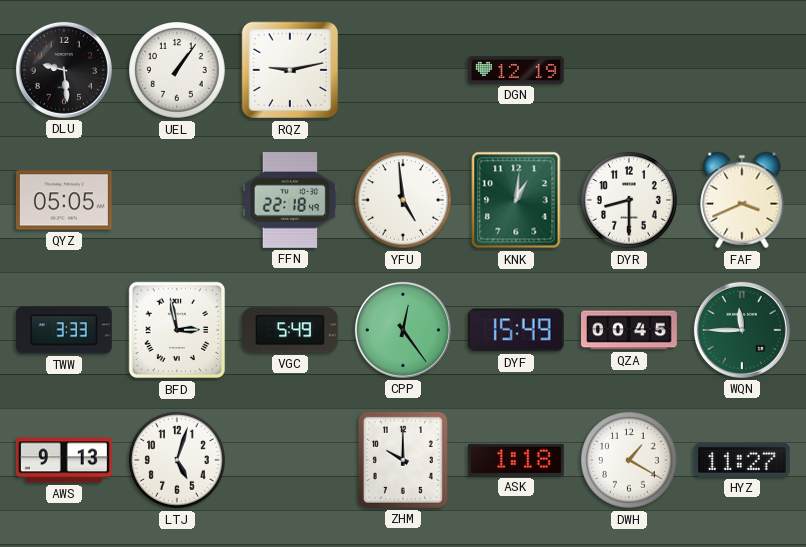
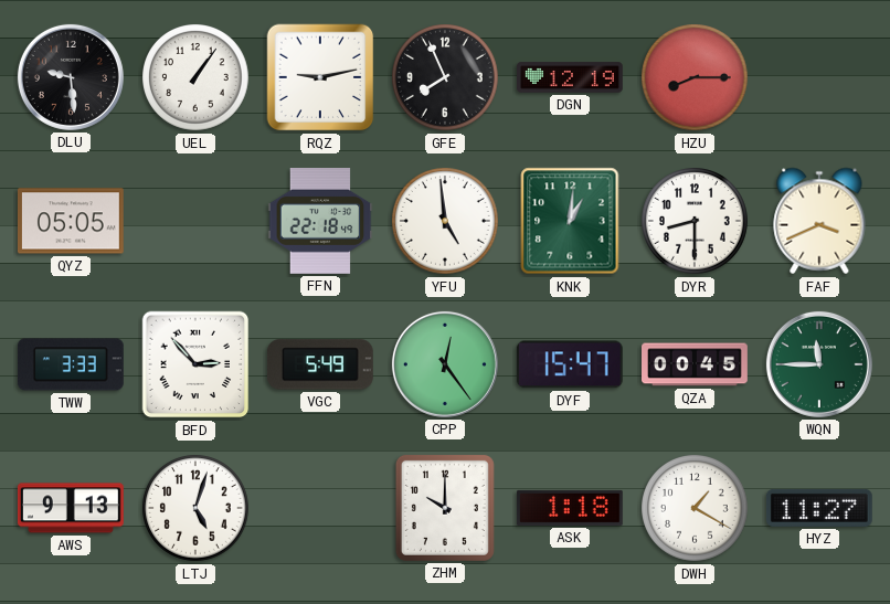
GFE: none -> 7:56
HZU: none -> 8:15
BFD: 2:58 -> 2:53
DYF: 15:49 -> 15:47
